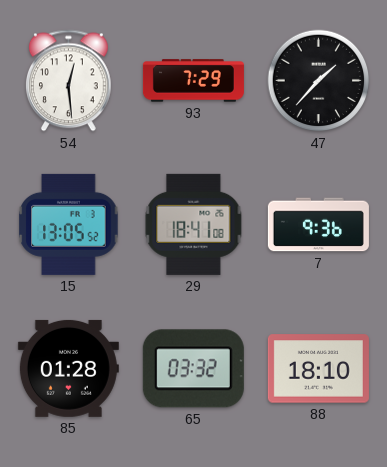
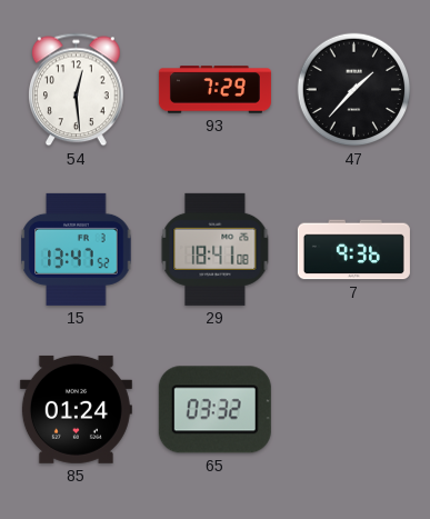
15: 13:05 -> 13:47
85: 01:28 -> 01:24
88: 18:10 -> none
